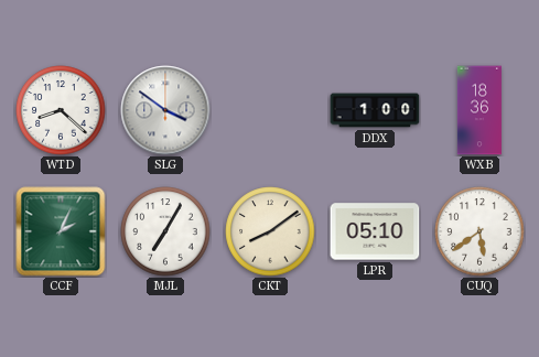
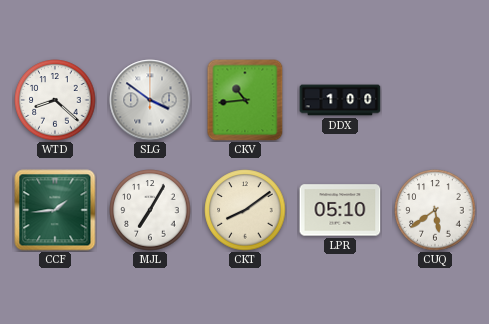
CKV: none -> 10:44
WXB: 18:36 -> none
CCF: 2:04 -> 1:44
